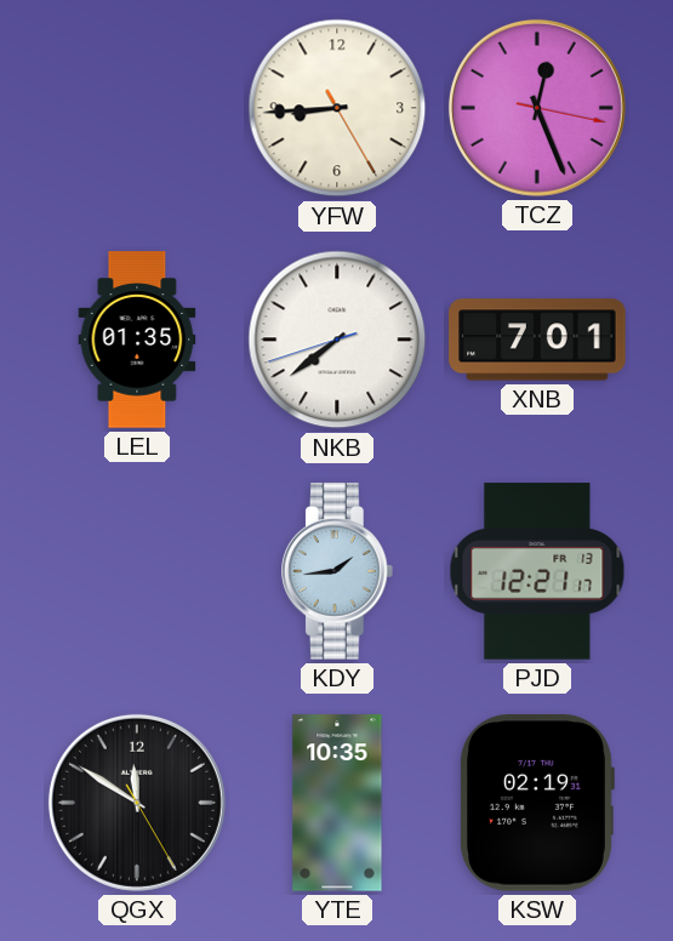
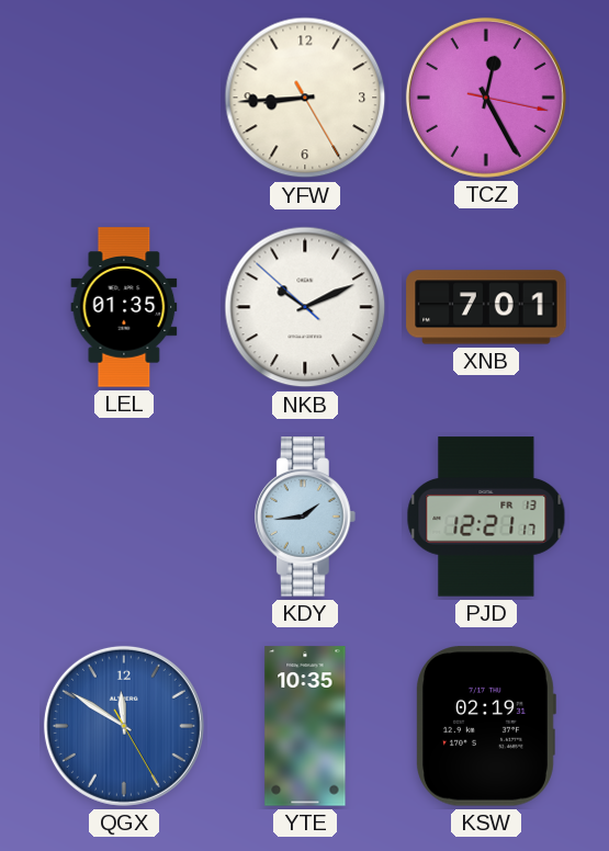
TCZ: 12:26 -> 12:25
NKB: 7:38 -> 10:10
QGX dial: black -> blue
